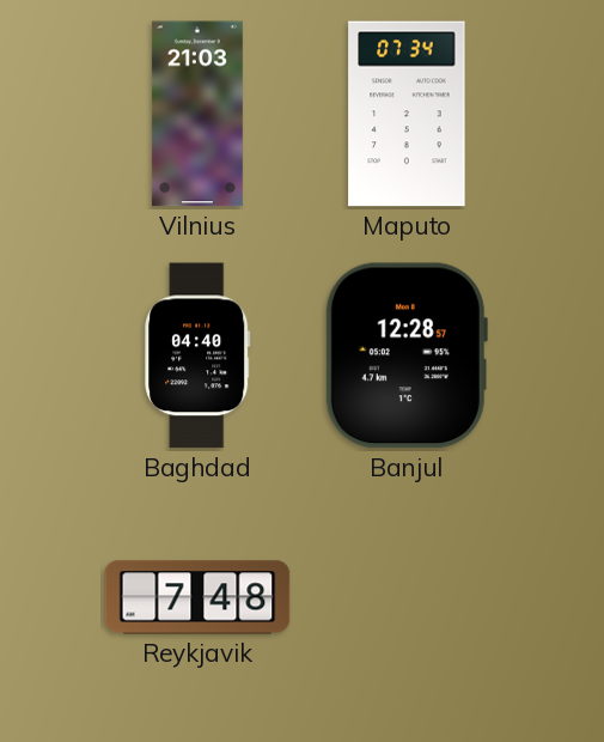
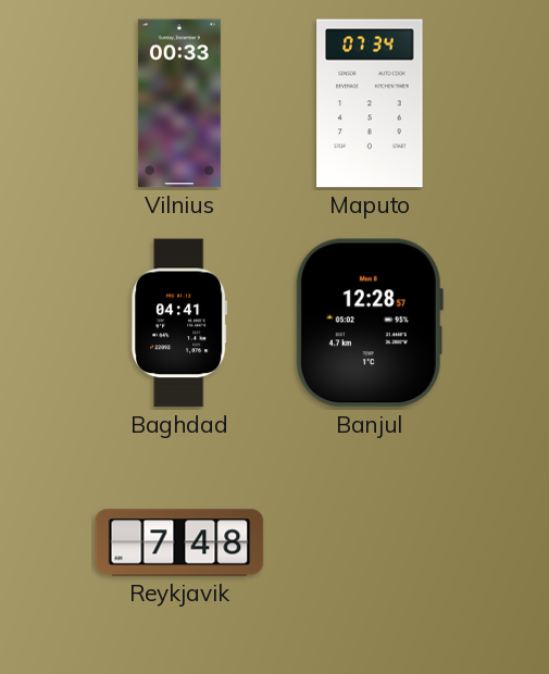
Vilnius: 21:03 -> 00:33
Baghdad: 04:40 -> 04:41
